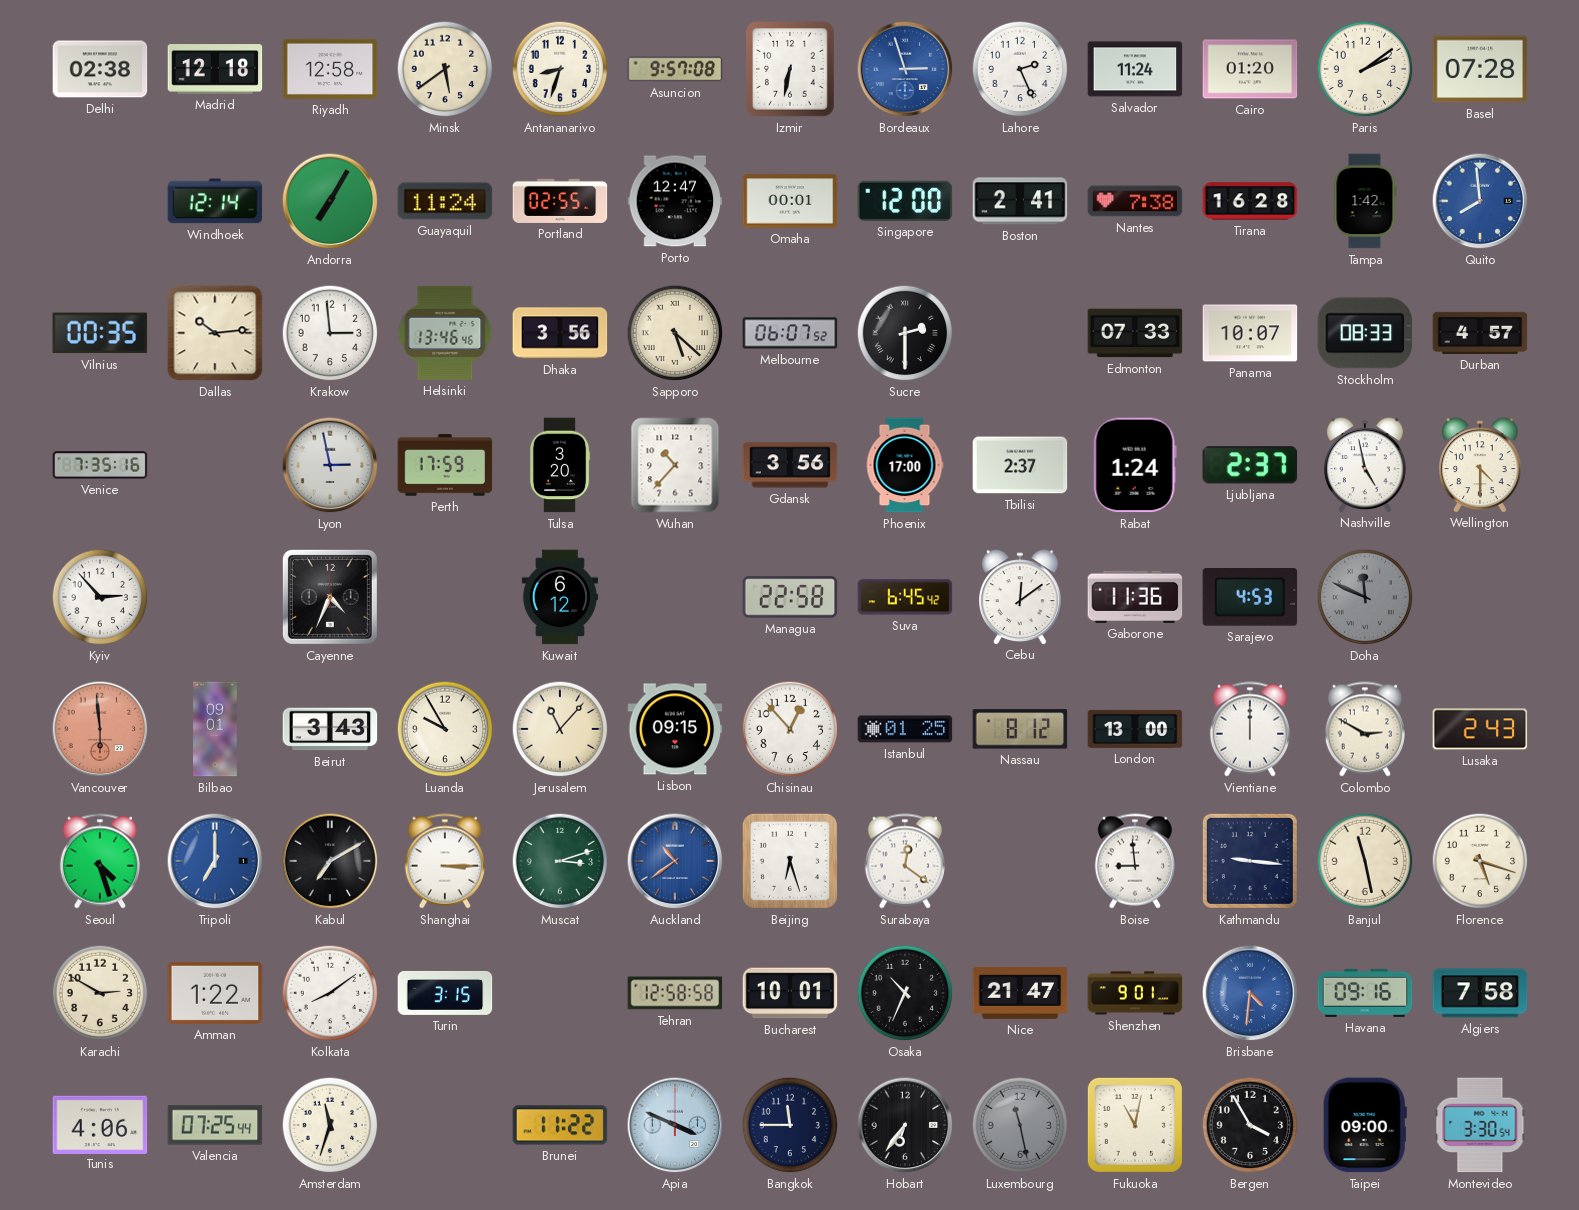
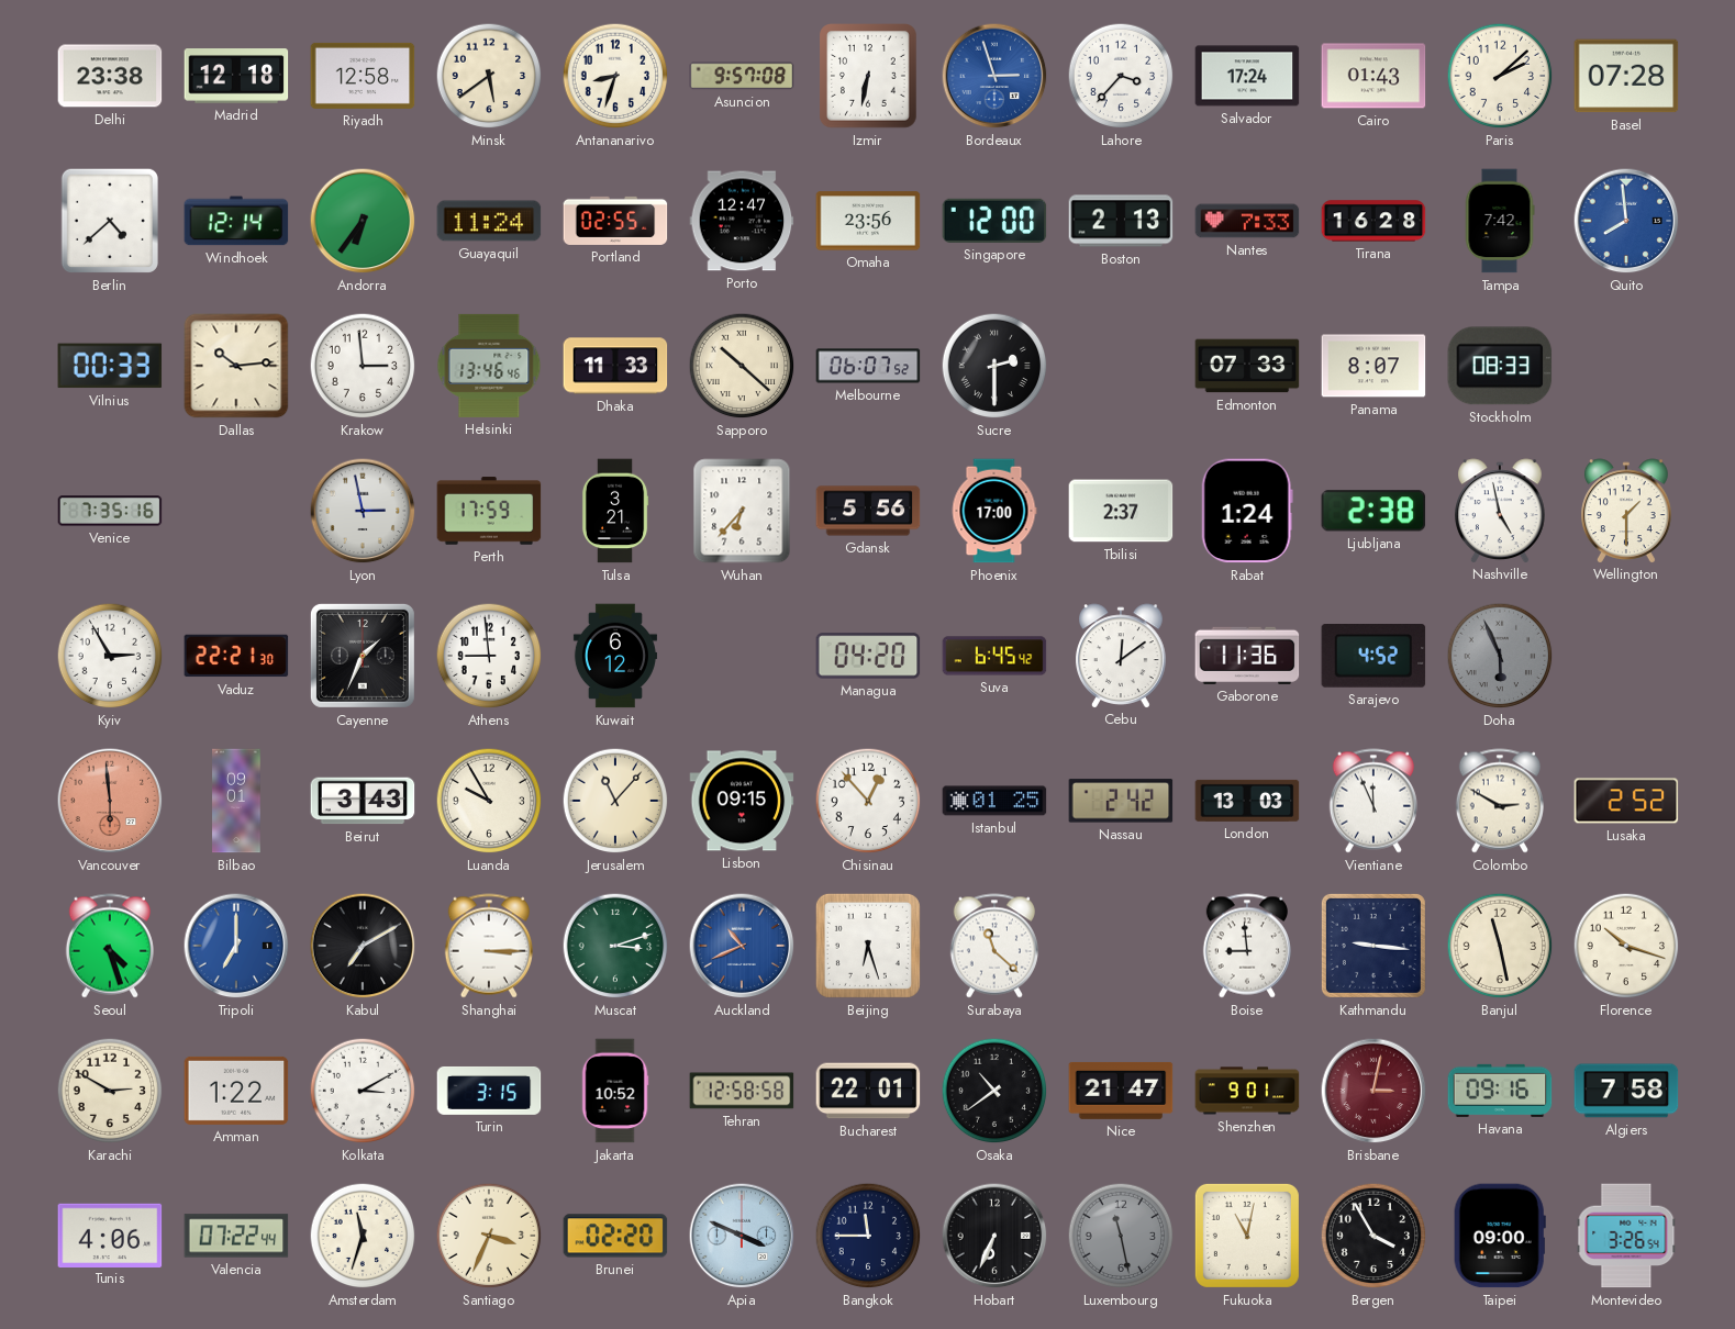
Delhi: 02:38 -> 23:38
Lahore: 2:26 -> 3:37
Salvador: 11:24 -> 17:24
Cairo: 01:20 -> 01:43
Paris: 2:09 -> 2:08
Berlin: none -> 4:38
Andorra: 7:05 -> 6:36
Omaha: 00:01 -> 23:56
Boston: 2:41 -> 2:13
Nantes: 7:38 -> 7:33
Tampa: 1:42 -> 7:42
Vilnius: 00:35 -> 00:33
Dhaka: 3:56 -> 11:33
Sapporo: 5:22 -> 10:22
Panama: 10:07 -> 8:07
Durban: 4:57 -> none
Tulsa: 3:20 -> 3:21
Wuhan: 10:37 -> 6:37
Gdansk: 3:56 -> 5:56
Ljubljana: 2:37 -> 2:38
Wellington: 4:30 -> 1:30
Kyiv: 2:53 -> 2:55
Vaduz: none -> 22:21
Cayenne: 4:34 -> 1:34
Athens: none -> 8:59
Managua: 22:58 -> 04:20
Sarajevo: 4:53 -> 4:52
Doha: 11:49 -> 5:56
Nassau: 8:12 -> 2:42
London: 13:00 -> 13:03
Vientiane: 12:00 -> 11:56
Lusaka: 2:43 -> 2:52
Auckland: 10:39 -> 10:41
Surabaya: 12:21 -> 11:22
Florence: 5:18 -> 10:18
Kolkata: 8:09 -> 3:10
Jakarta: none -> 10:52
Bucharest: 10:01 -> 22:01
Osaka: 10:34 -> 10:39
Brisbane: 4:31 -> 3:02
Brisbane dial: blue -> burgundy
Valencia: 07:25 -> 07:22
Santiago: none -> 3:34
Brunei: 11:22 -> 02:20
Hobart: 6:36 -> 6:34
Montevideo: 3:30 -> 3:26
